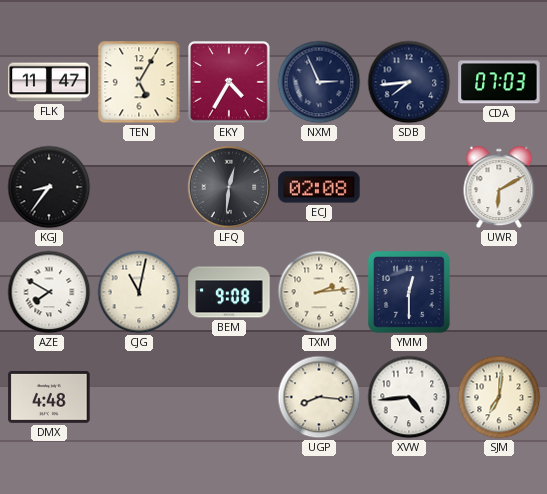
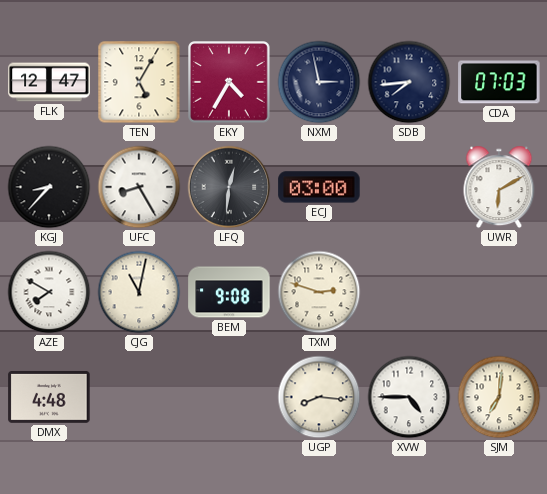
FLK: 11:47 -> 12:47
NXM: 2:56 -> 2:58
KGJ: 8:36 -> 8:37
UFC: none -> 8:25
ECJ: 02:08 -> 03:00
TXM: 2:14 -> 2:48
YMM: 12:30 -> none
XVW: 4:44 -> 4:45
